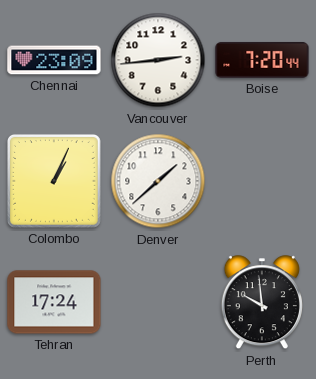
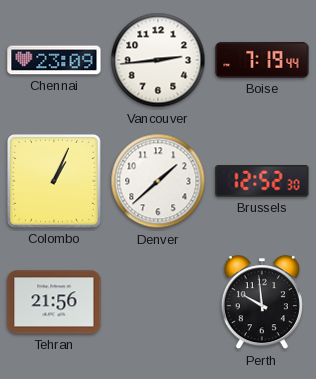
Boise: 7:20 -> 7:19
Brussels: none -> 12:52
Tehran: 17:24 -> 21:56
